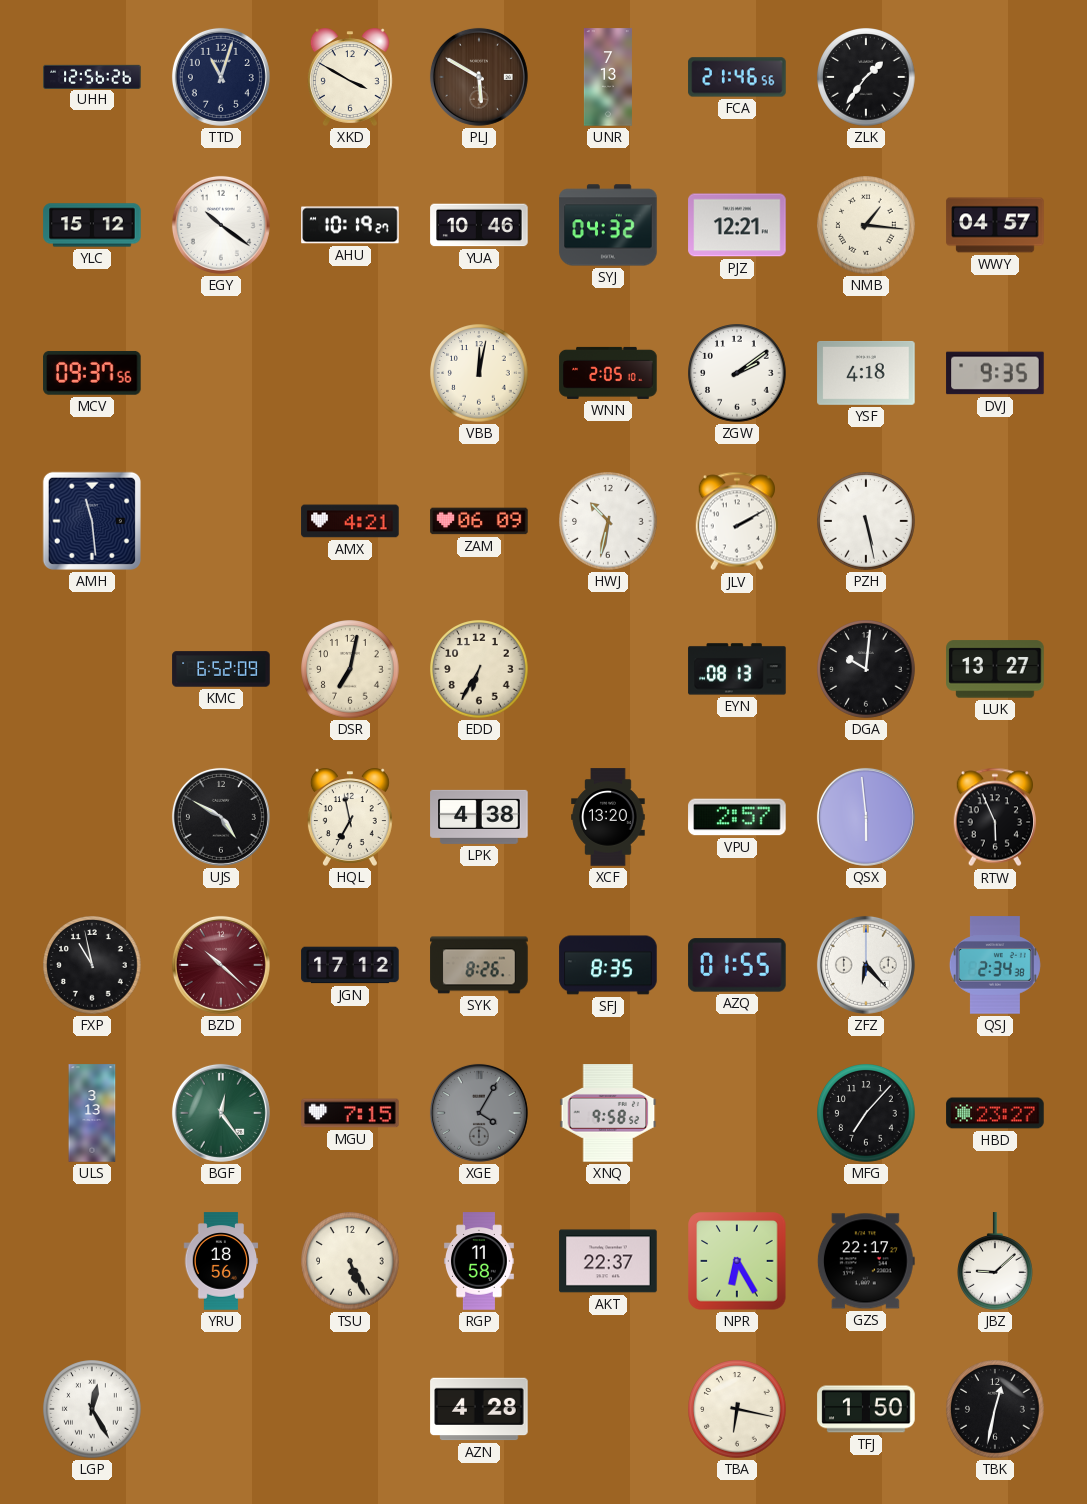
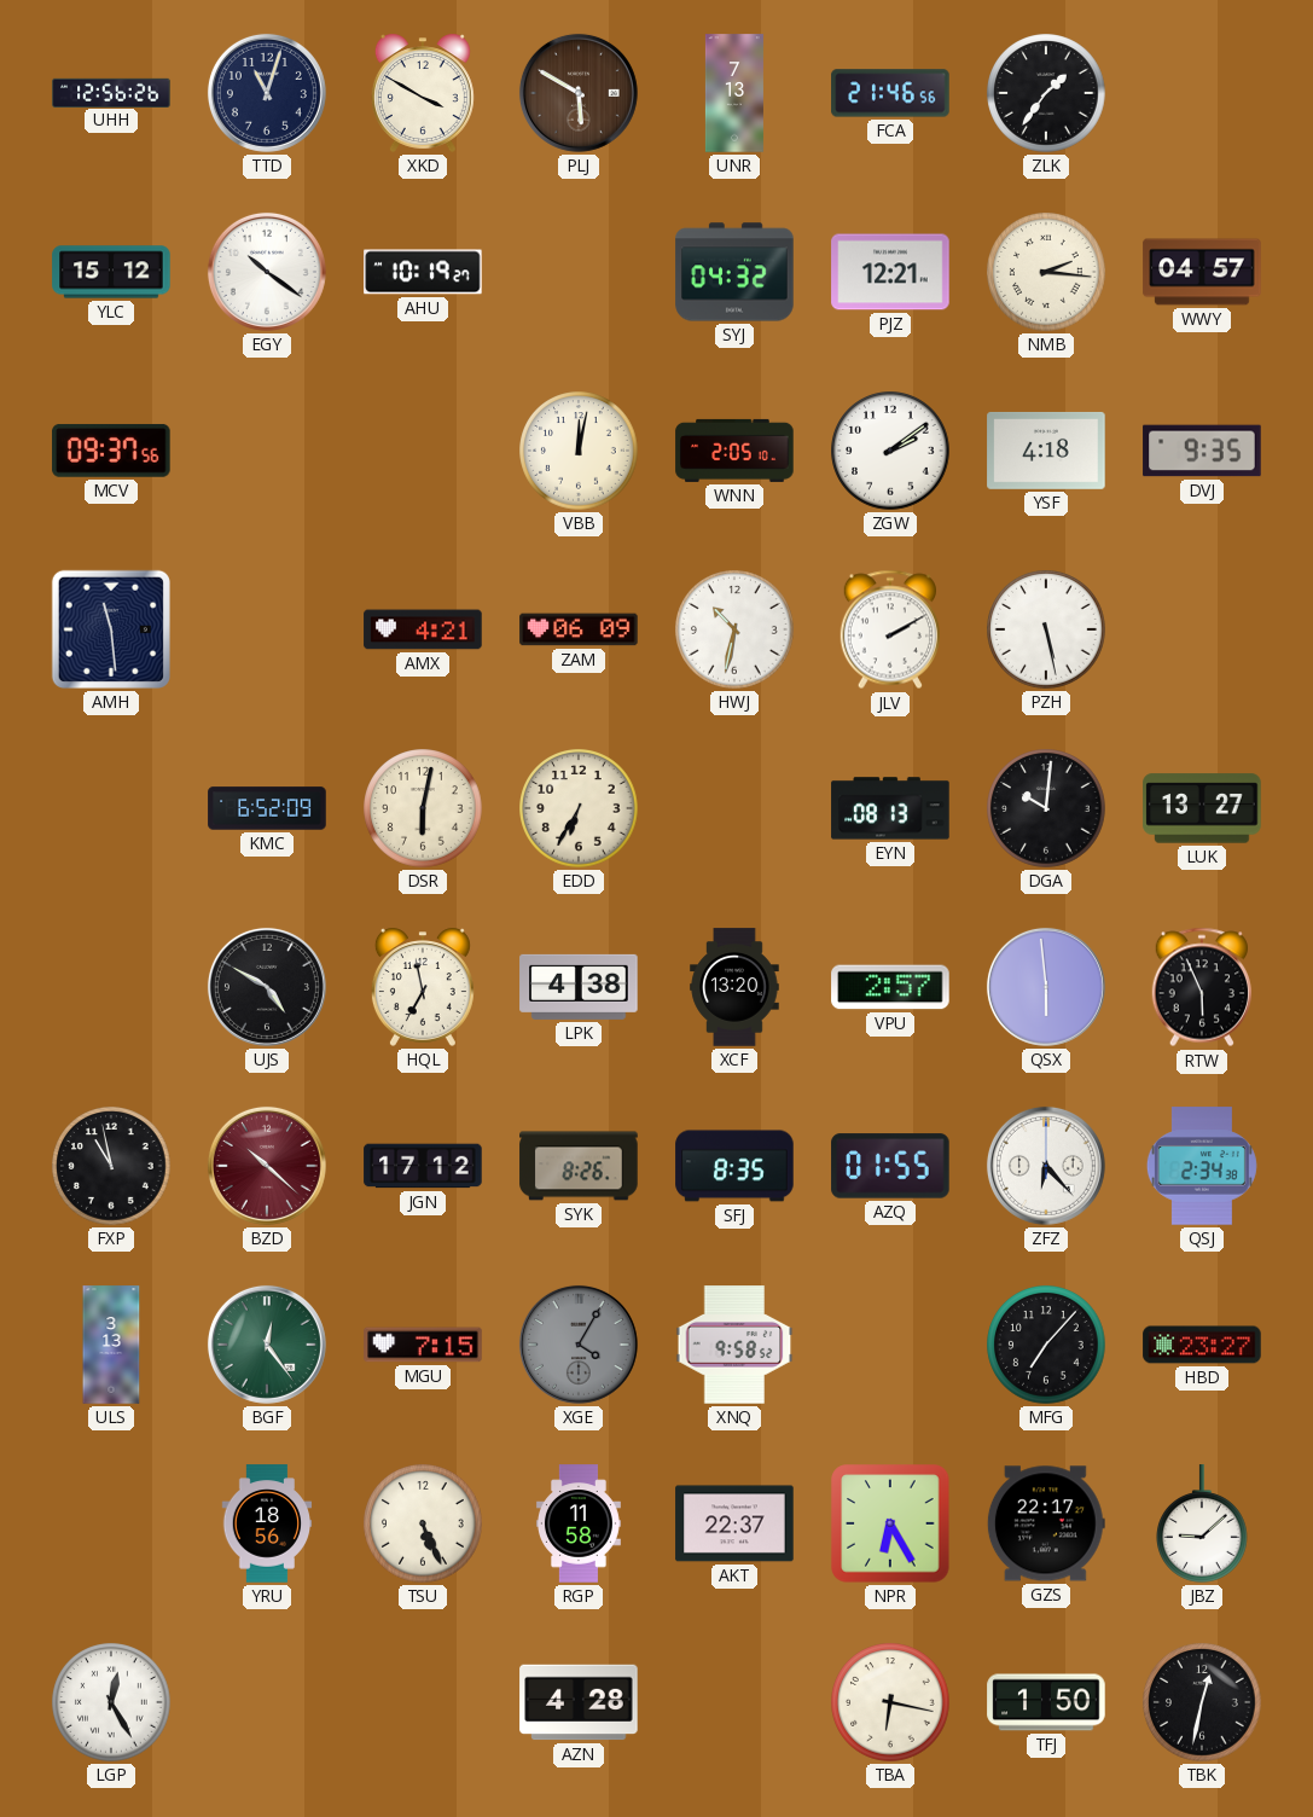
YUA: 10:46 -> none
NMB: 1:16 -> 2:16
DSR: 7:02 -> 6:02
